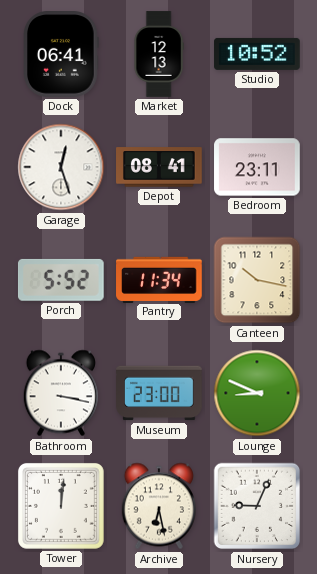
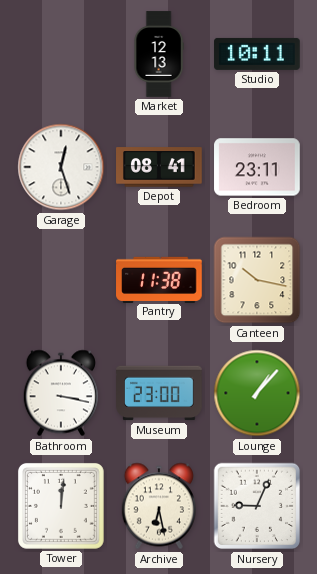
Dock: 06:41 -> none
Studio: 10:52 -> 10:11
Porch: 5:52 -> none
Pantry: 11:34 -> 11:38
Lounge: 8:49 -> 1:07
